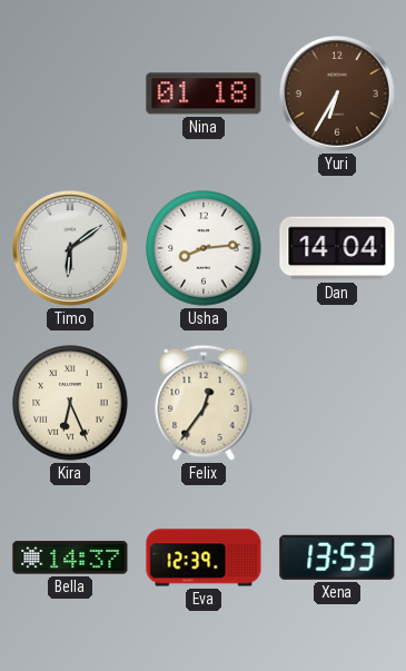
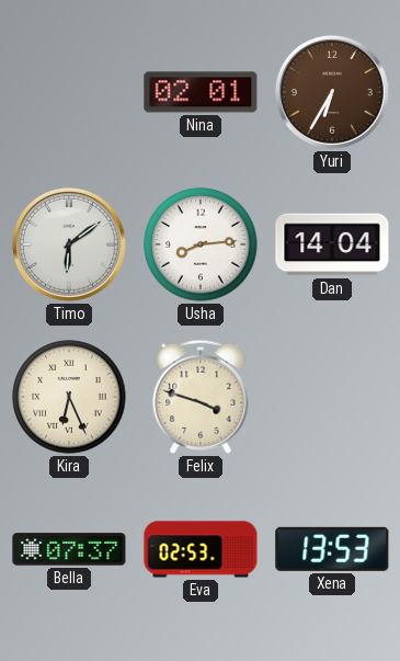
Nina: 01:18 -> 02:01
Felix: 12:36 -> 3:48
Bella: 14:37 -> 07:37
Eva: 12:39 -> 02:53
